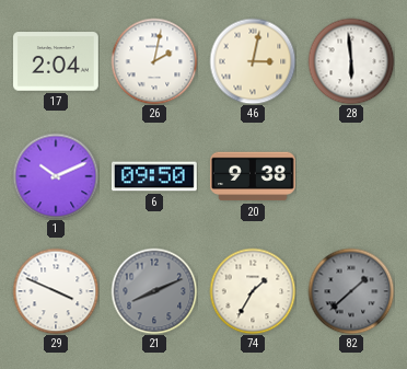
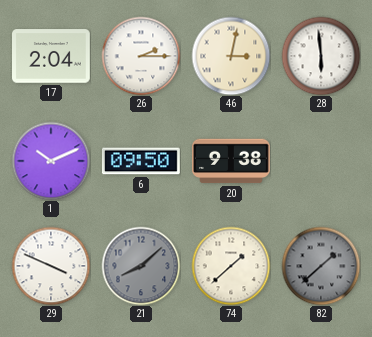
26: 2:02 -> 2:15
21: 8:11 -> 8:08
74: 1:35 -> 1:38
